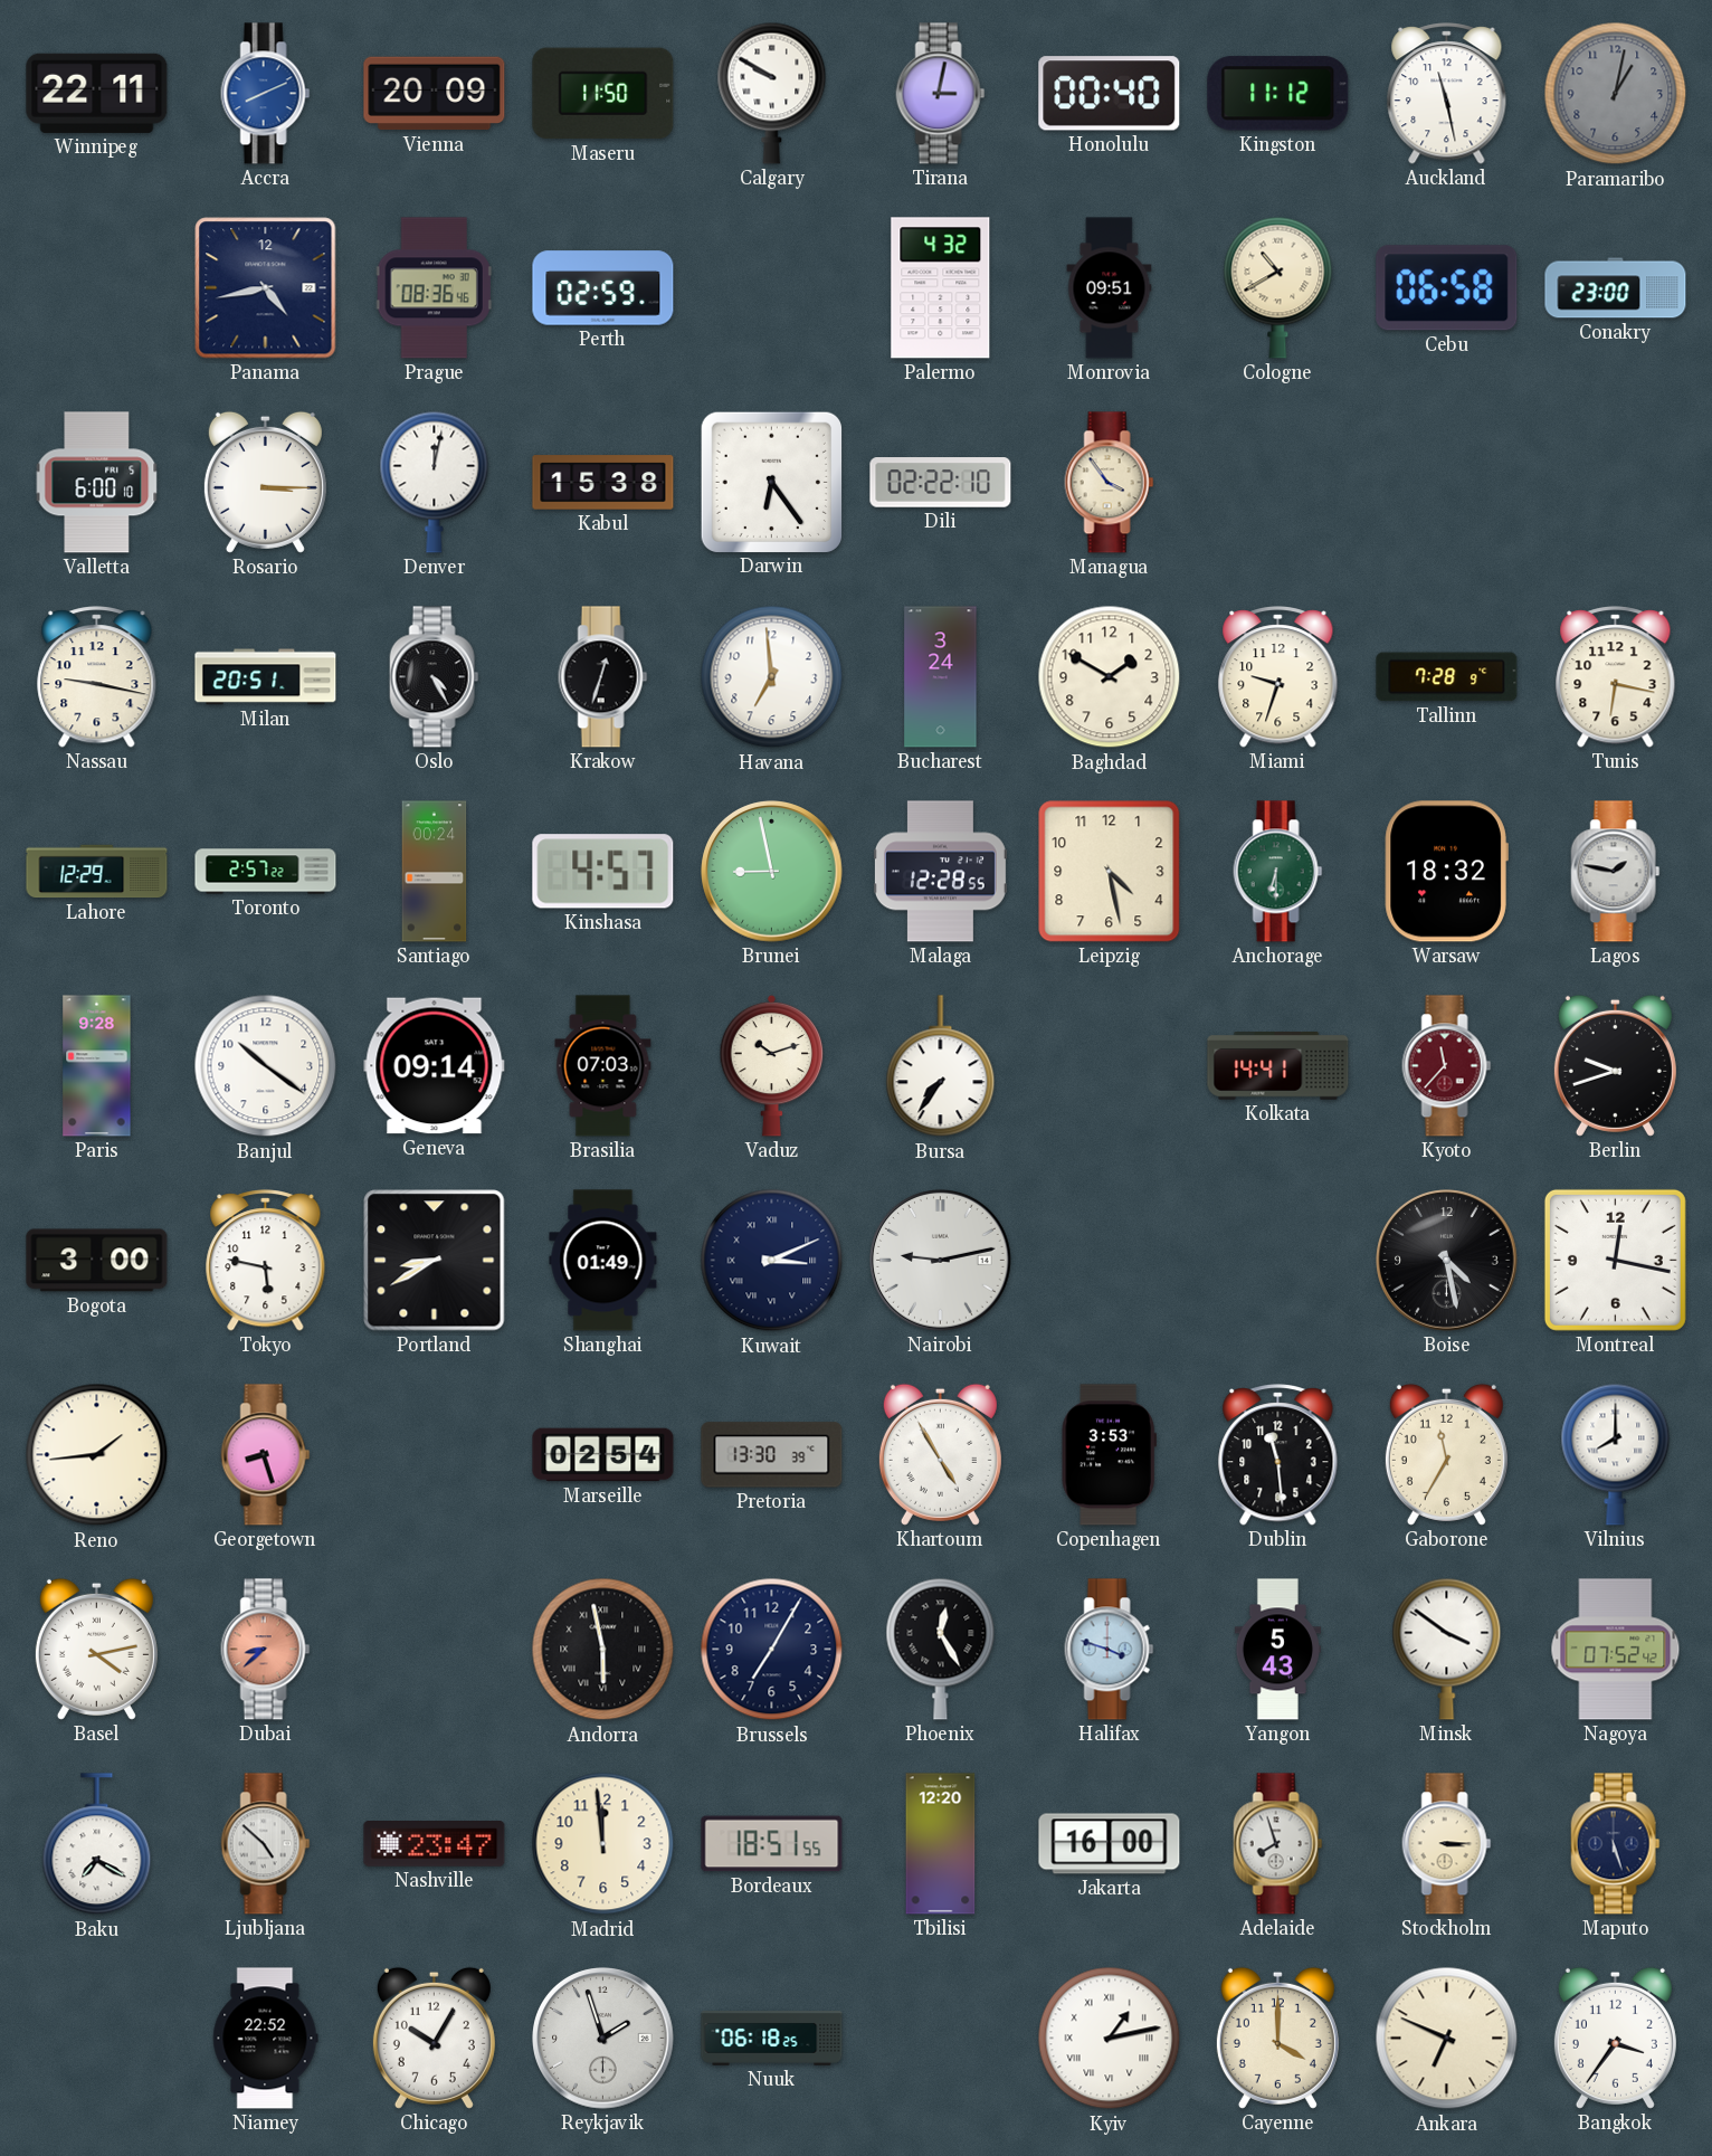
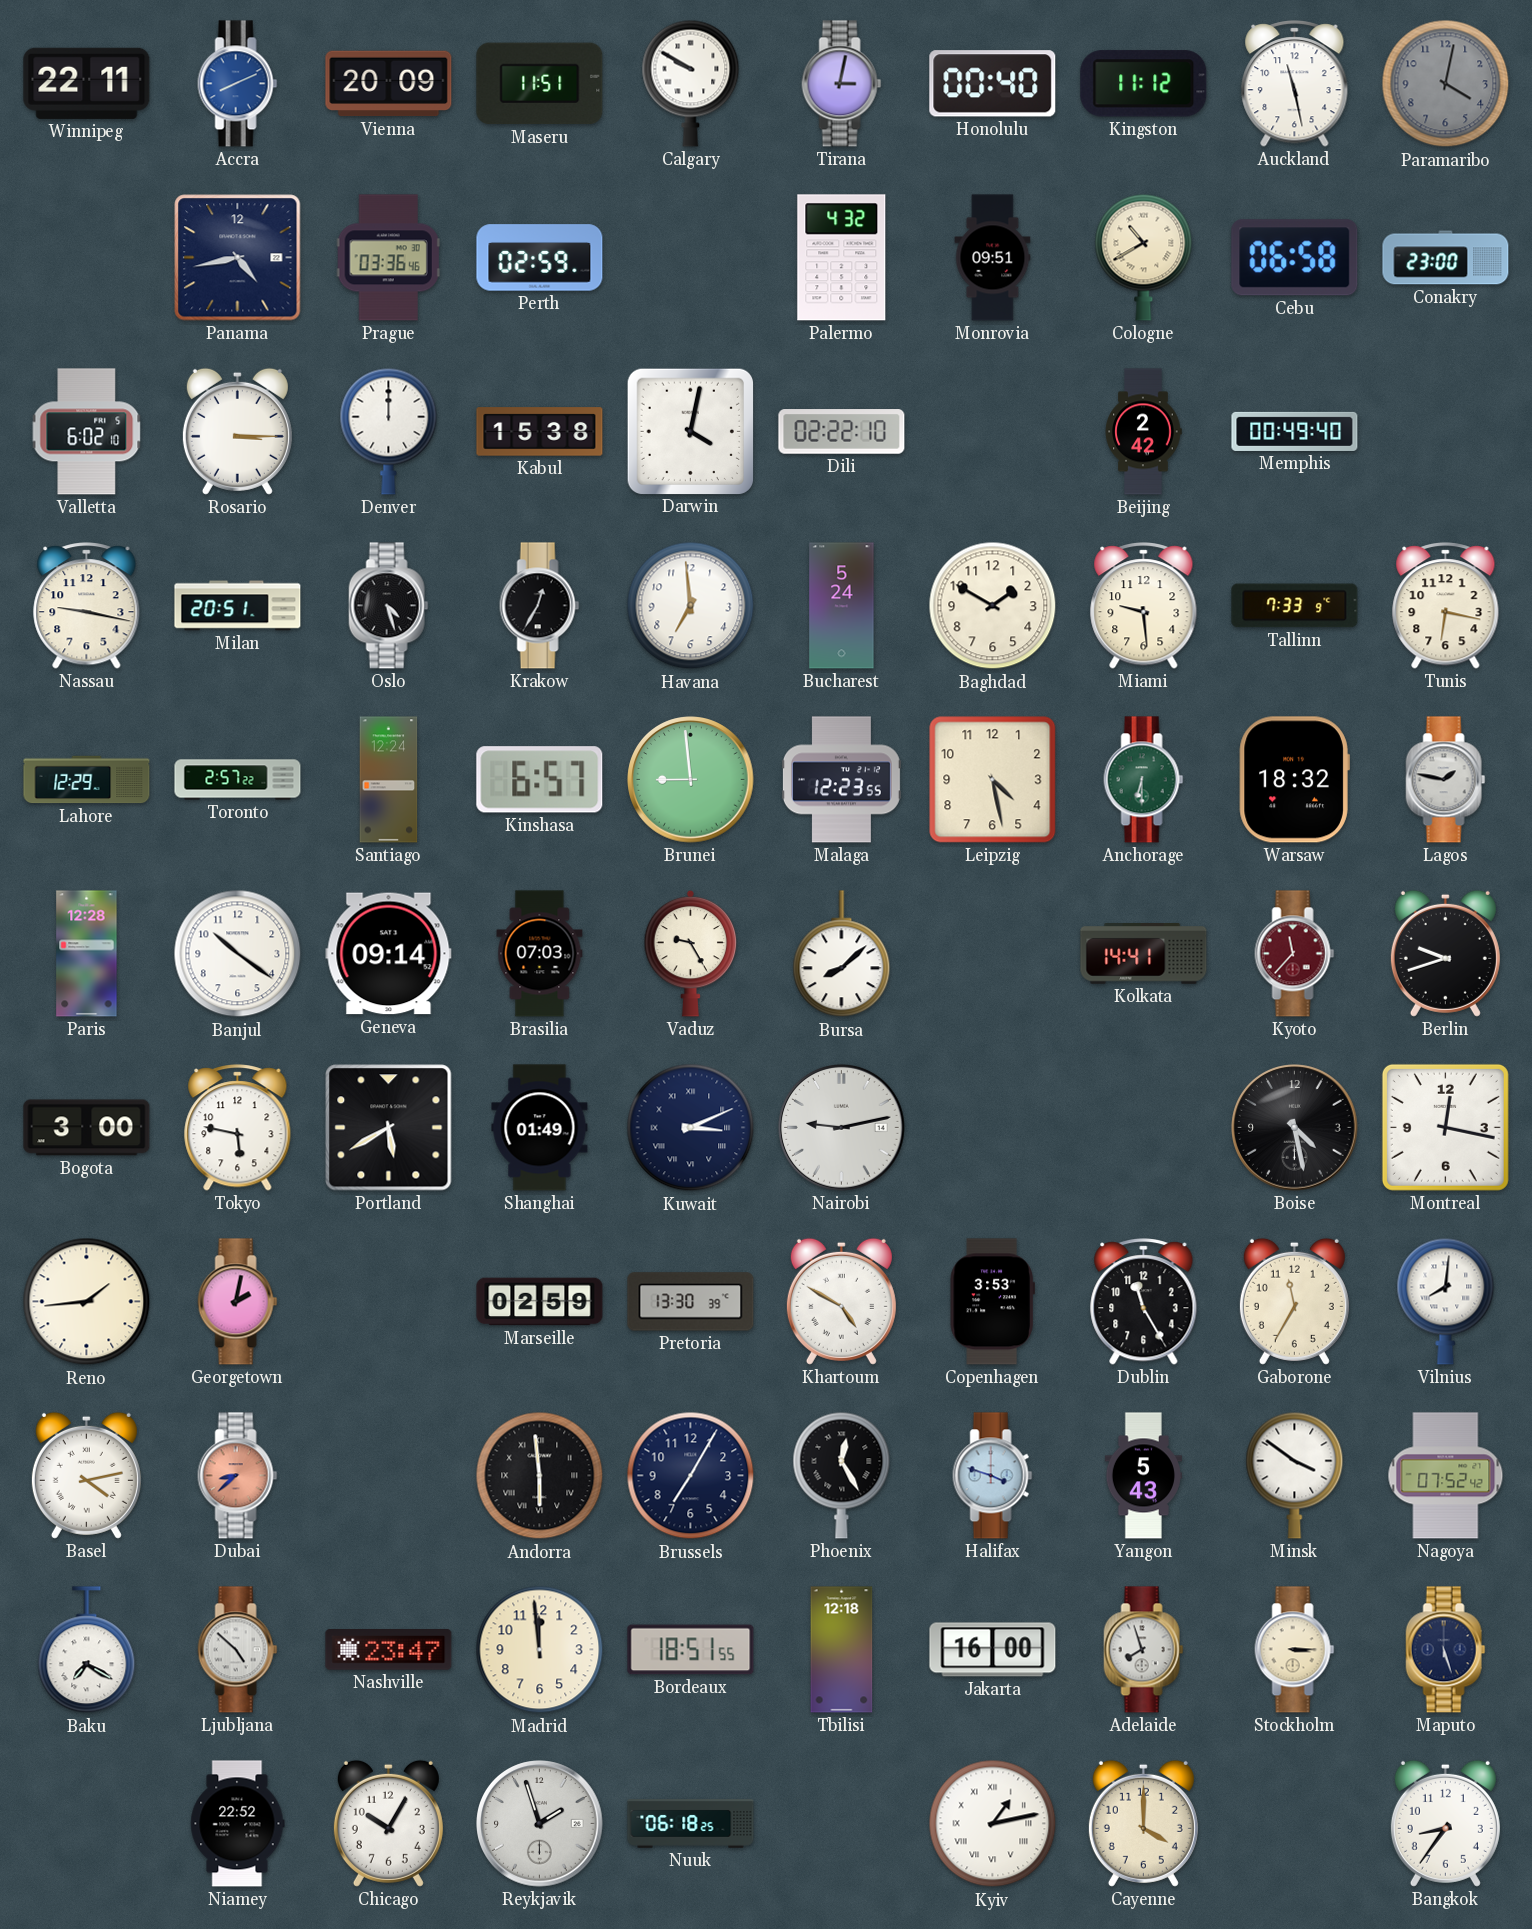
Maseru: 11:50 -> 11:51
Paramaribo: 1:02 -> 4:02
Prague: 08:36 -> 03:36
Valletta: 6:00 -> 6:02
Denver: 12:02 -> 12:00
Darwin: 6:24 -> 4:02
Managua: 3:54 -> none
Beijing: none -> 2:42
Memphis: none -> 00:49
Oslo: 4:25 -> 4:27
Krakow: 12:33 -> 12:35
Bucharest: 3:24 -> 5:24
Miami: 9:33 -> 9:29
Tallinn: 7:28 -> 7:33
Santiago: 00:24 -> 12:24
Kinshasa: 4:57 -> 6:57
Brunei: 8:58 -> 8:59
Malaga: 12:28 -> 12:23
Paris: 9:28 -> 12:28
Vaduz: 10:12 -> 9:25
Bursa: 7:36 -> 8:08
Portland: 8:40 -> 5:40
Georgetown: 8:27 -> 2:02
Marseille: 02:54 -> 02:59
Khartoum: 4:55 -> 4:50
Dublin: 11:29 -> 11:25
Vilnius: 8:00 -> 8:01
Andorra: 5:58 -> 5:59
Tbilisi: 12:20 -> 12:18
Ankara: 6:49 -> none
Bangkok: 3:36 -> 8:36
